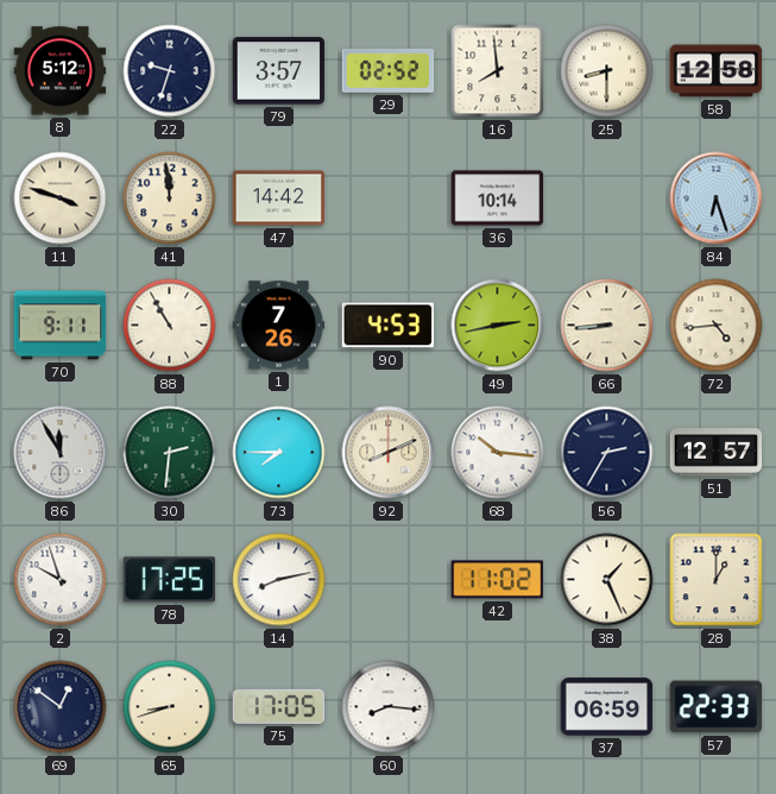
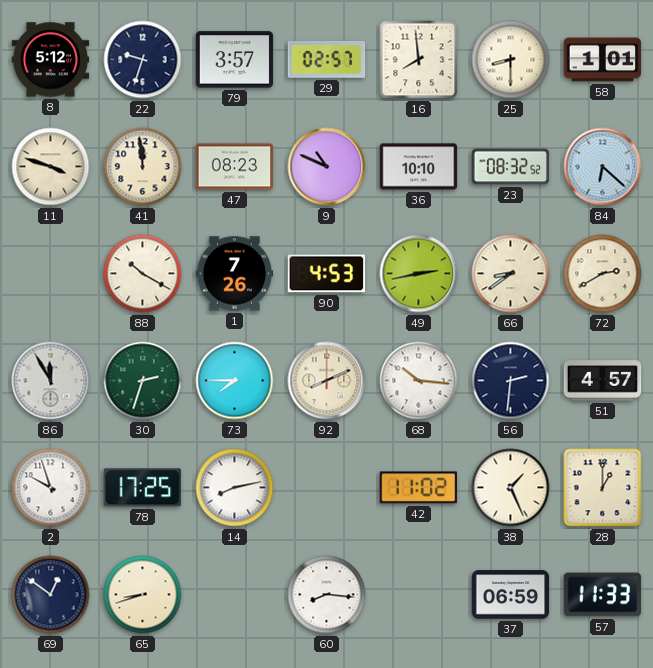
29: 02:52 -> 02:57
58: 12:58 -> 1:01
47: 14:42 -> 08:23
9: none -> 10:49
36: 10:14 -> 10:10
23: none -> 08:32
84: 6:27 -> 6:22
70: 9:11 -> none
88: 10:55 -> 10:20
66: 8:44 -> 8:39
72: 4:44 -> 2:40
30: 2:31 -> 2:33
56: 2:35 -> 2:31
51: 12:57 -> 4:57
75: 17:05 -> none
57: 22:33 -> 11:33
